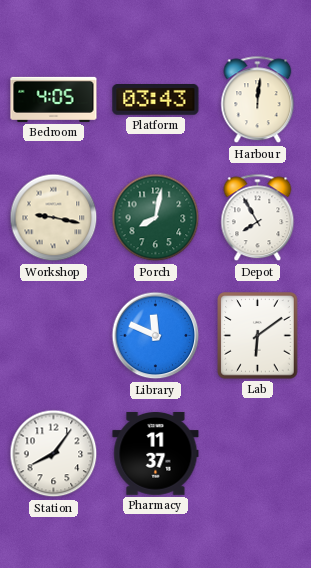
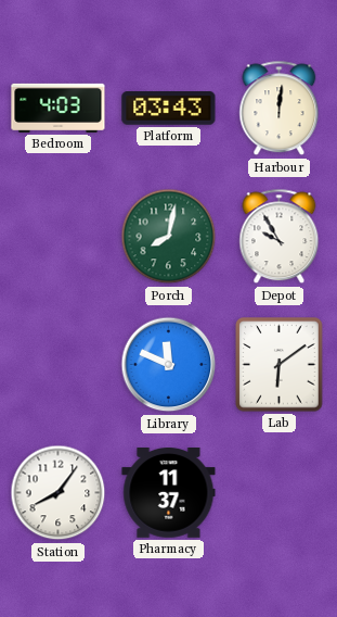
Bedroom: 4:05 -> 4:03
Workshop: 9:17 -> none
Depot: 7:55 -> 9:55
